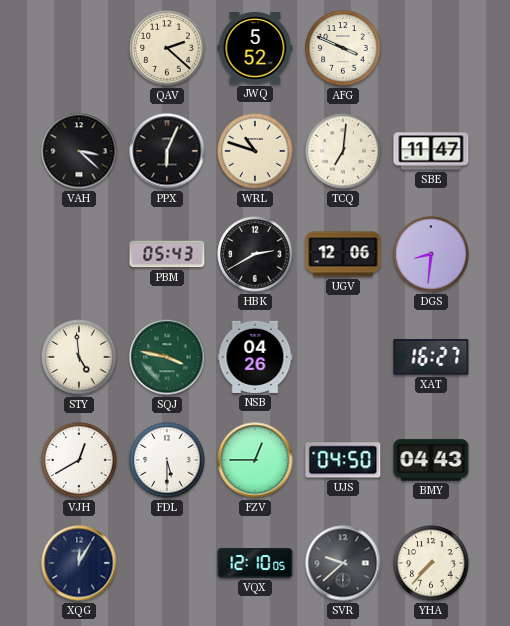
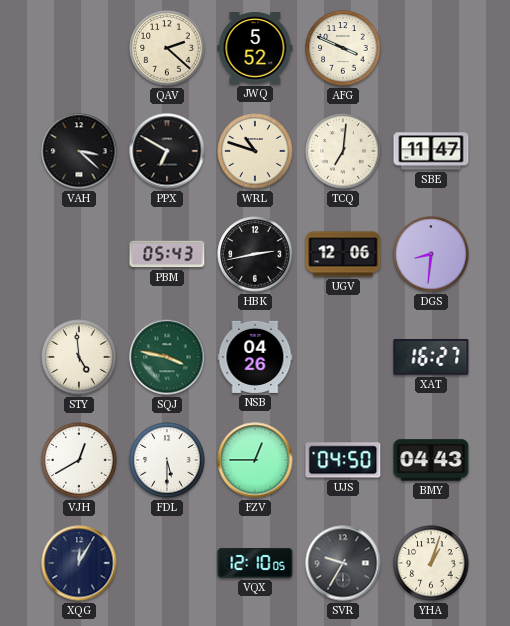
PPX: 6:04 -> 6:50
HBK: 2:40 -> 2:43
SVR: 9:38 -> 9:35
YHA: 7:37 -> 1:03
